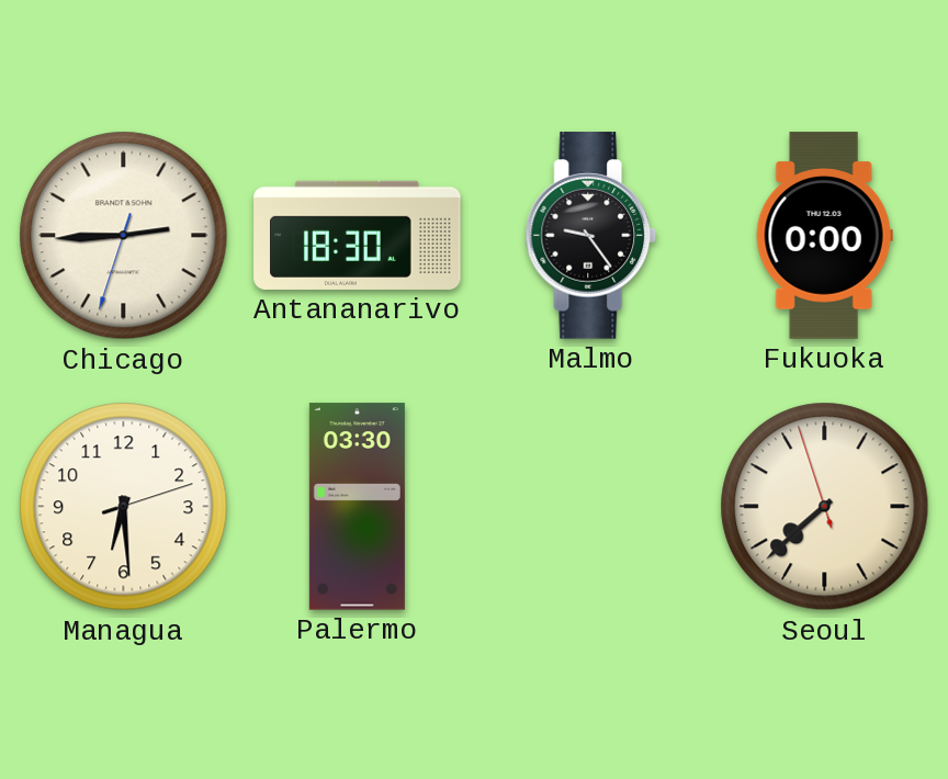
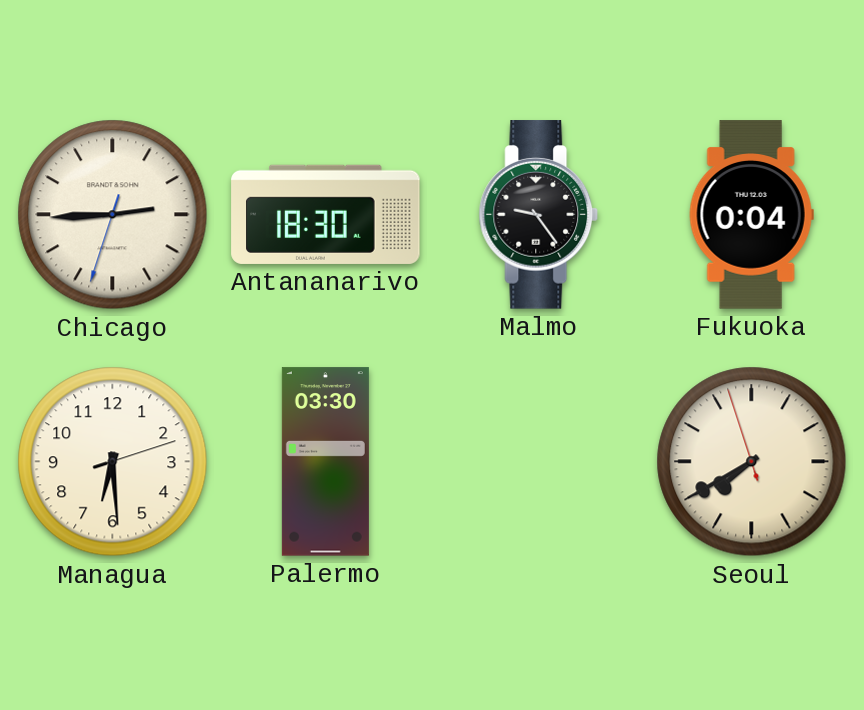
Fukuoka: 0:00 -> 0:04
Seoul: 7:37 -> 7:39
